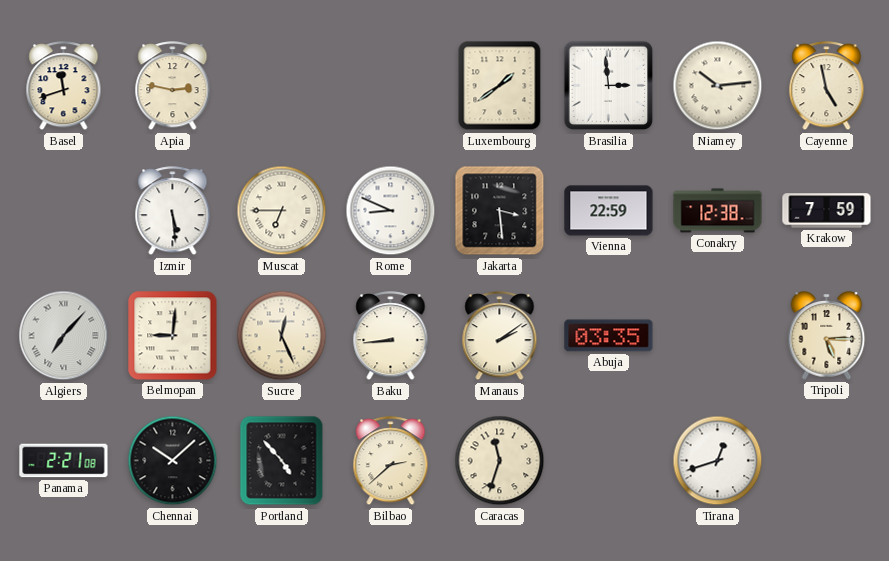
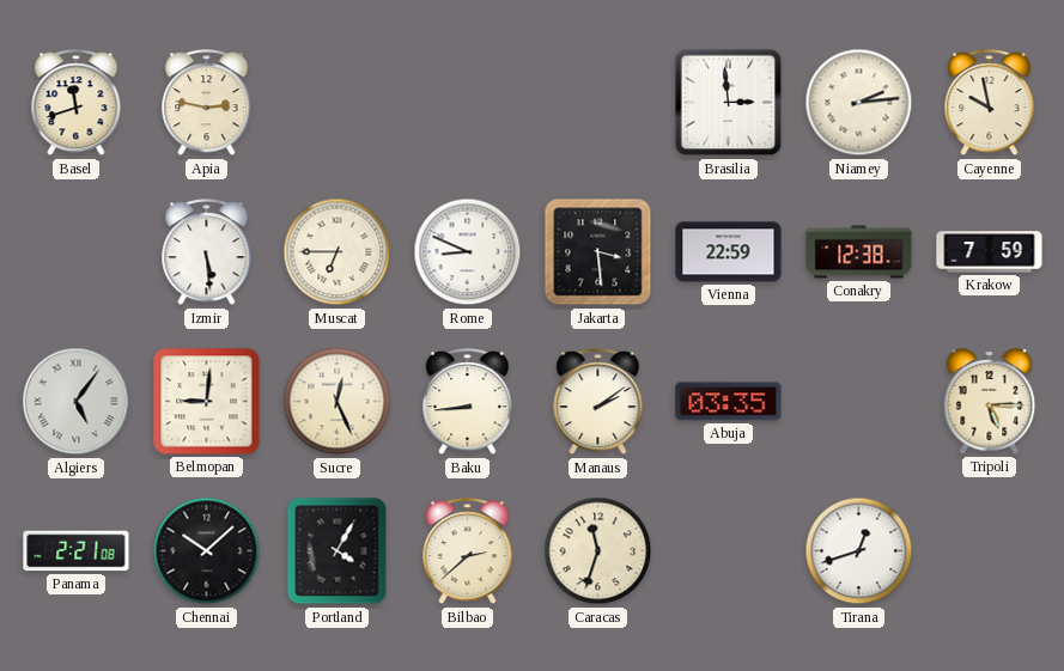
Luxembourg: 1:39 -> none
Niamey: 10:14 -> 2:14
Cayenne: 4:58 -> 9:58
Algiers: 7:07 -> 5:06
Portland: 4:53 -> 4:05
